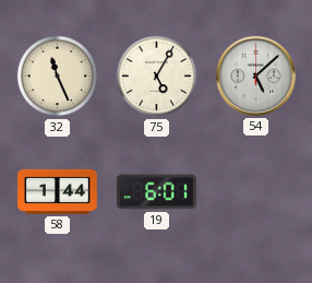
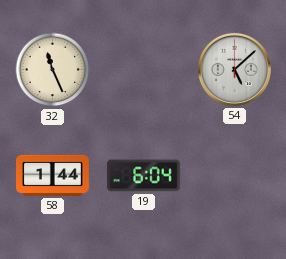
75: 5:05 -> none
19: 6:01 -> 6:04
